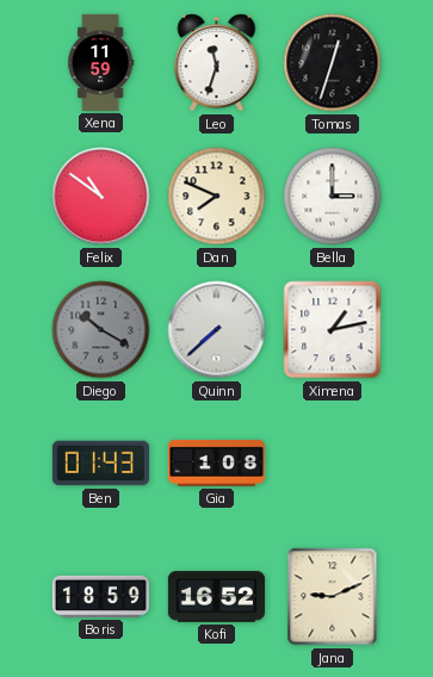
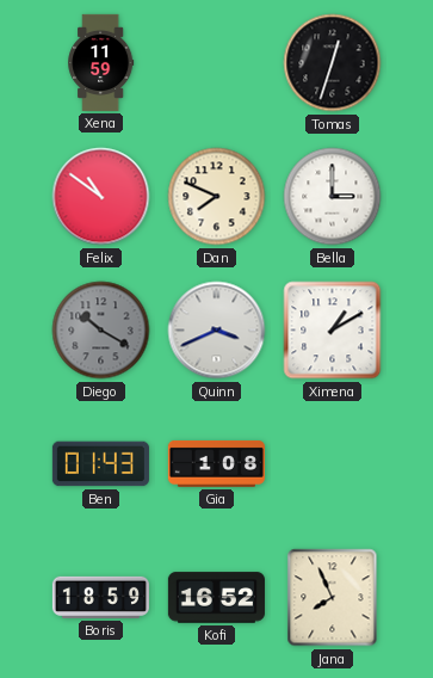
Leo: 11:33 -> none
Quinn: 7:38 -> 3:41
Ximena: 1:13 -> 1:10
Jana: 9:11 -> 7:56
